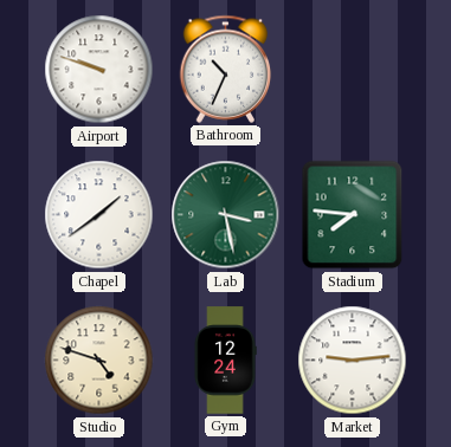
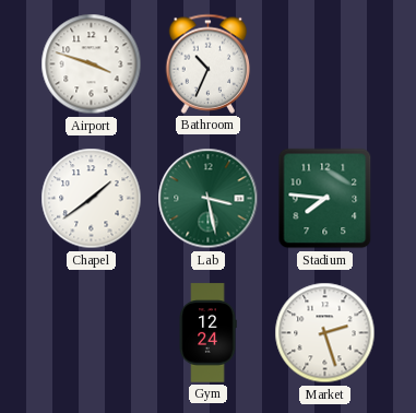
Airport: 9:48 -> 3:48
Studio: 4:48 -> none
Market: 9:14 -> 2:27
